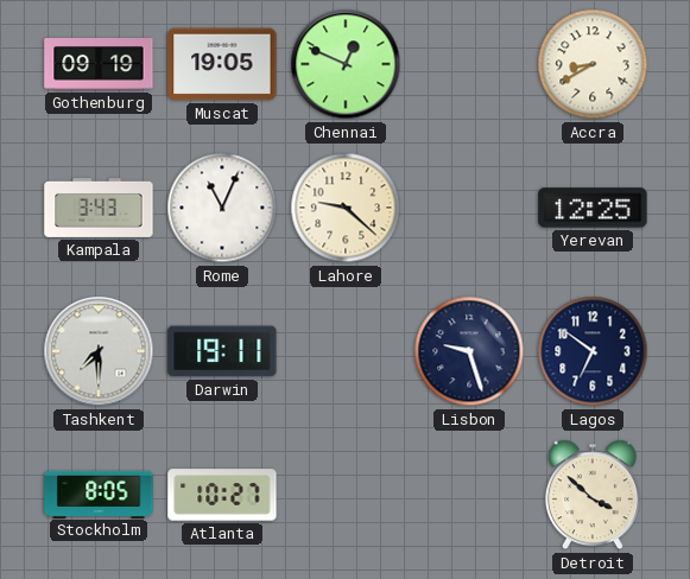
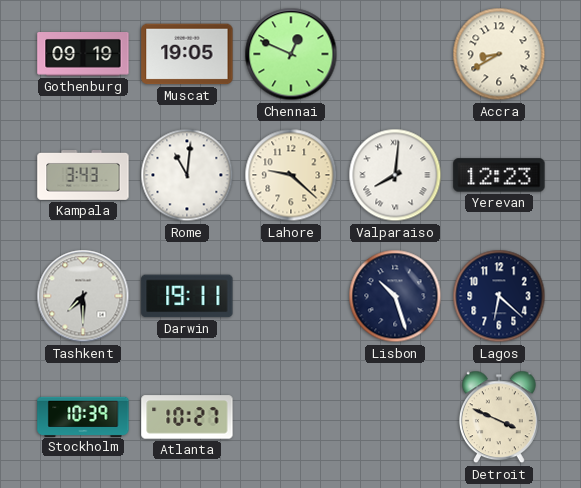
Rome: 11:04 -> 11:01
Valparaiso: none -> 8:01
Yerevan: 12:25 -> 12:23
Lisbon: 9:27 -> 10:27
Lagos: 6:51 -> 6:22
Stockholm: 8:05 -> 10:39
Detroit: 3:52 -> 3:49
